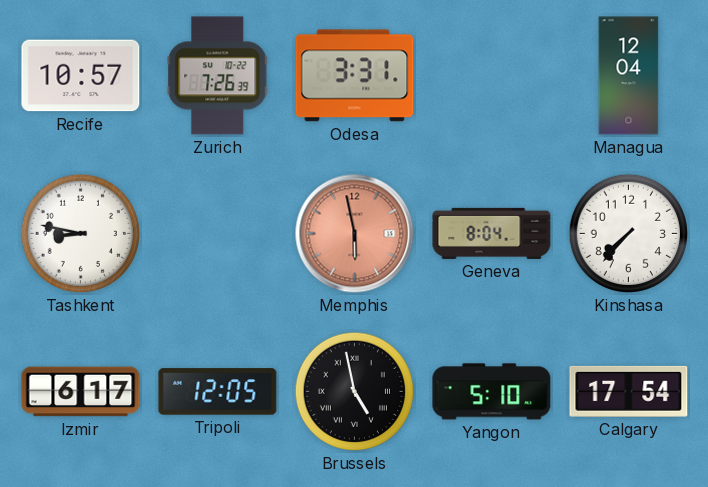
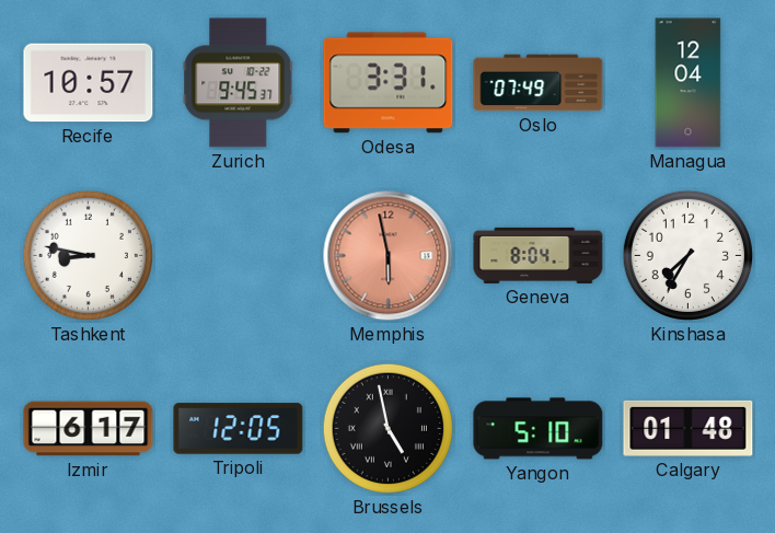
Zurich: 7:26 -> 9:45
Oslo: none -> 07:49
Kinshasa: 7:37 -> 7:35
Calgary: 17:54 -> 01:48
